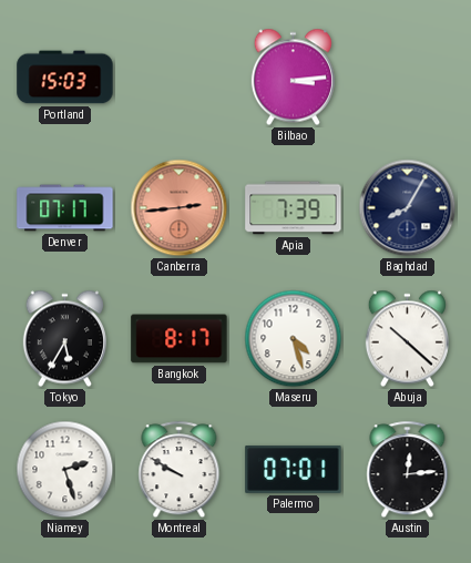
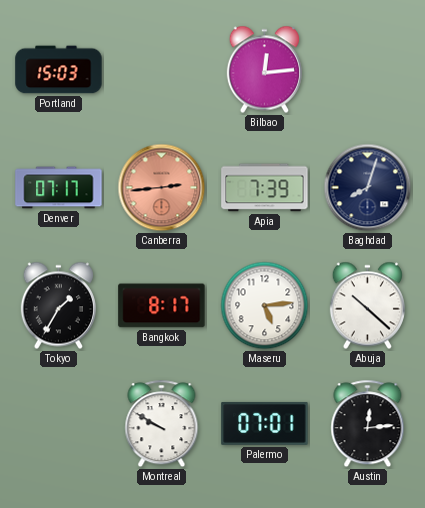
Bilbao: 3:14 -> 12:14
Baghdad: 8:05 -> 8:03
Tokyo: 5:35 -> 1:35
Maseru: 4:27 -> 5:14
Niamey: 2:27 -> none
